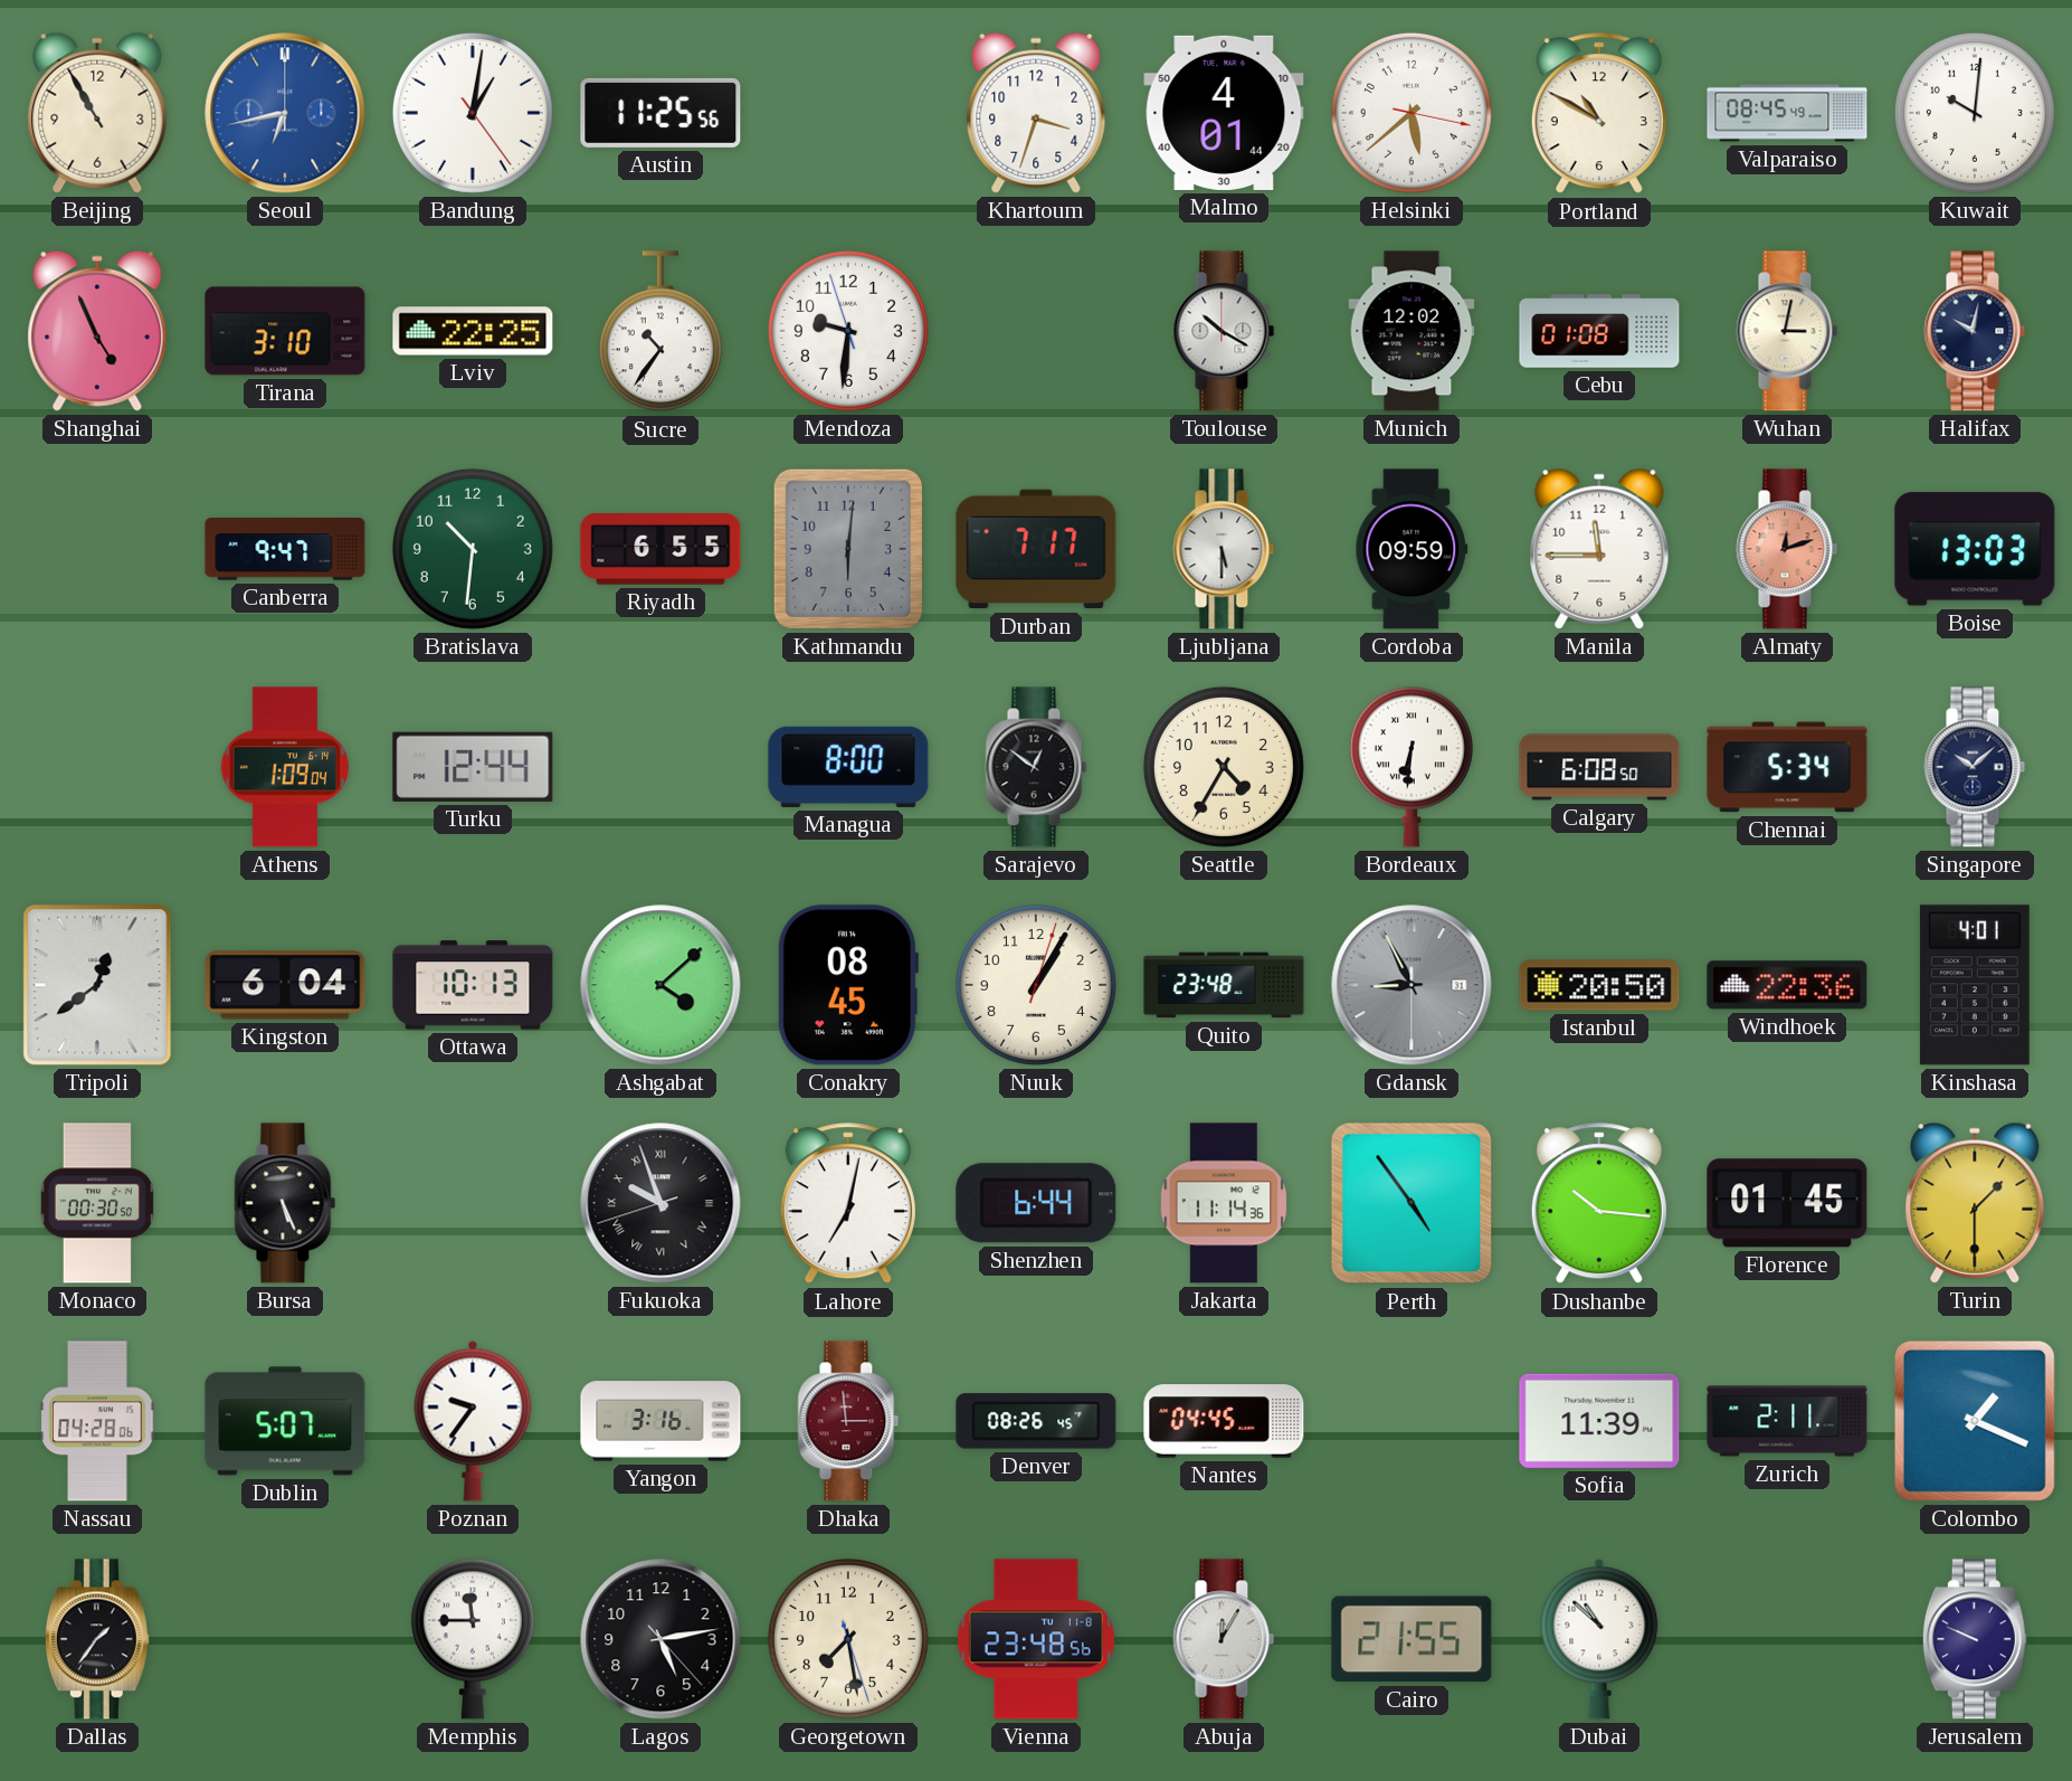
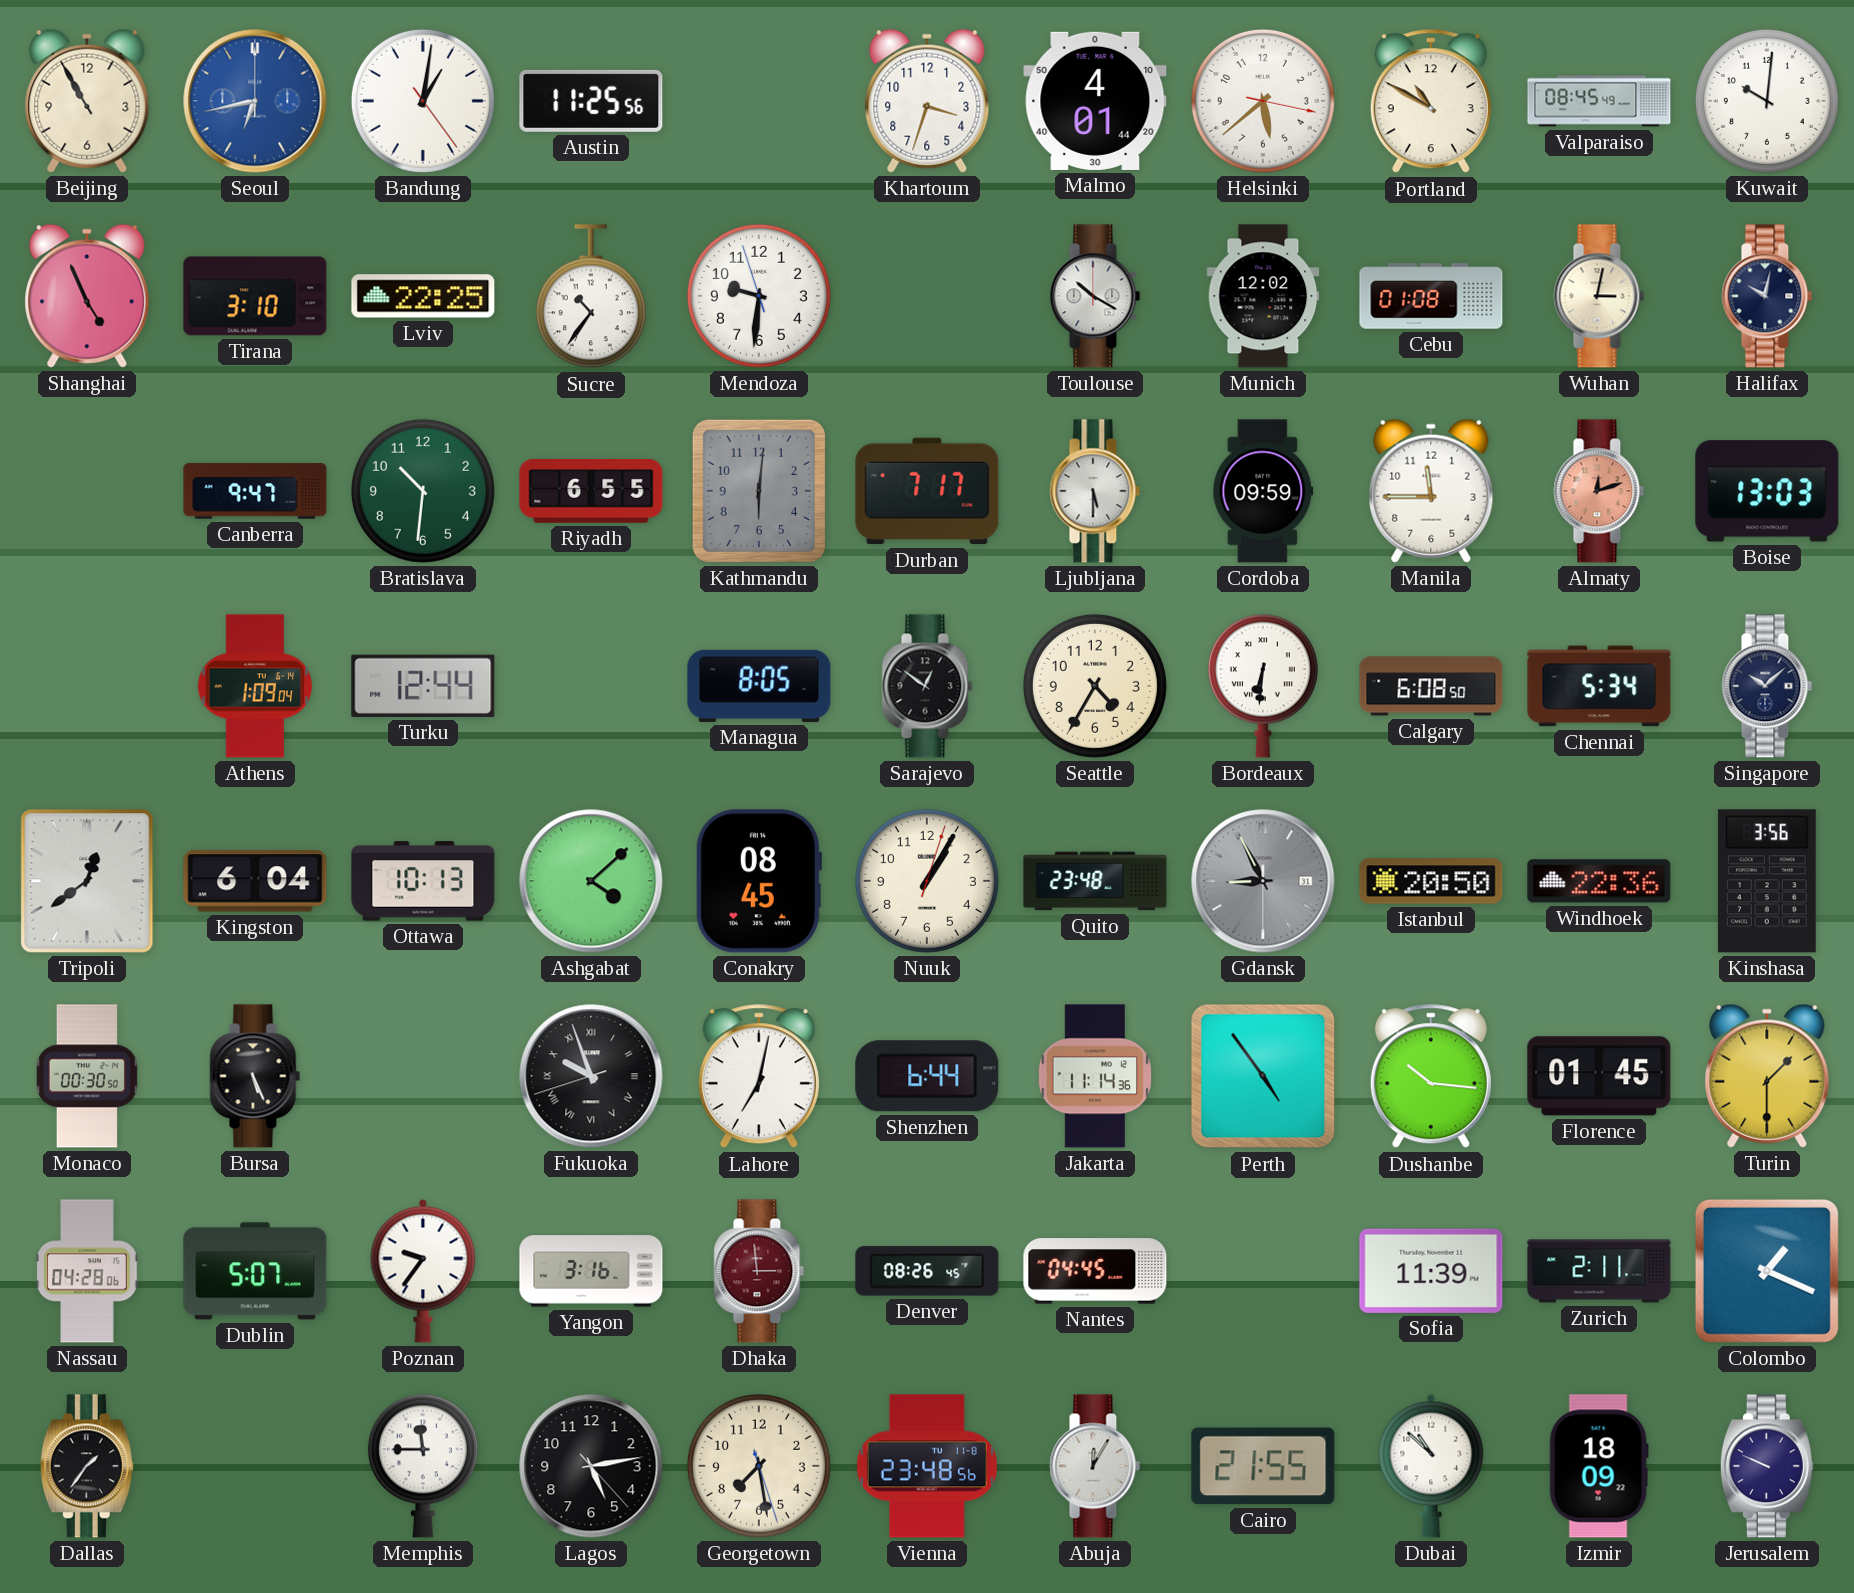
Managua: 8:00 -> 8:05
Kinshasa: 4:01 -> 3:56
Izmir: none -> 18:09
